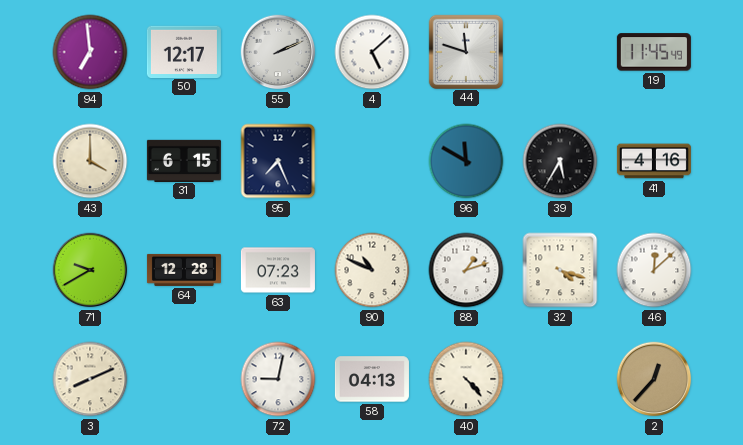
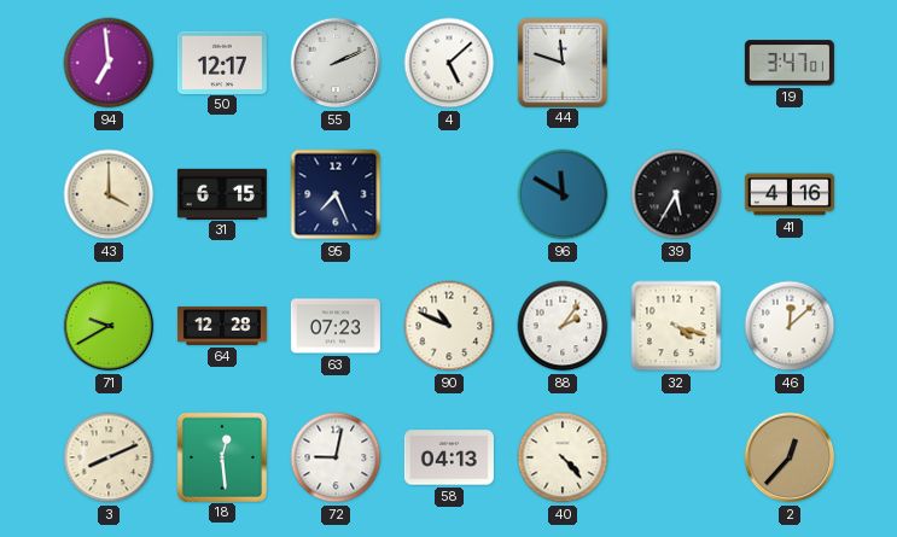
19: 11:45 -> 3:47
88: 1:12 -> 2:06
18: none -> 12:29
